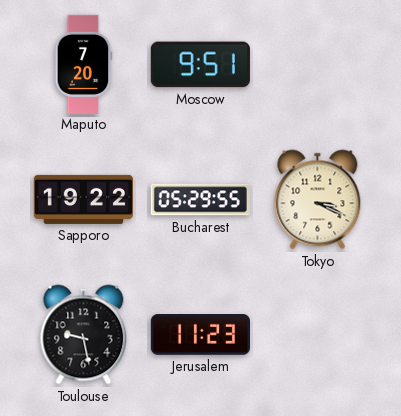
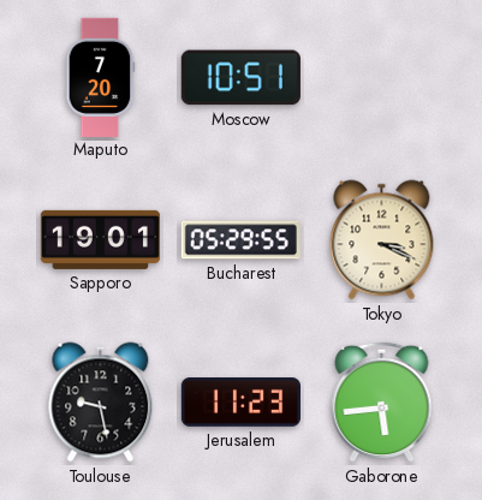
Moscow: 9:51 -> 10:51
Sapporo: 19:22 -> 19:01
Gaborone: none -> 5:44
